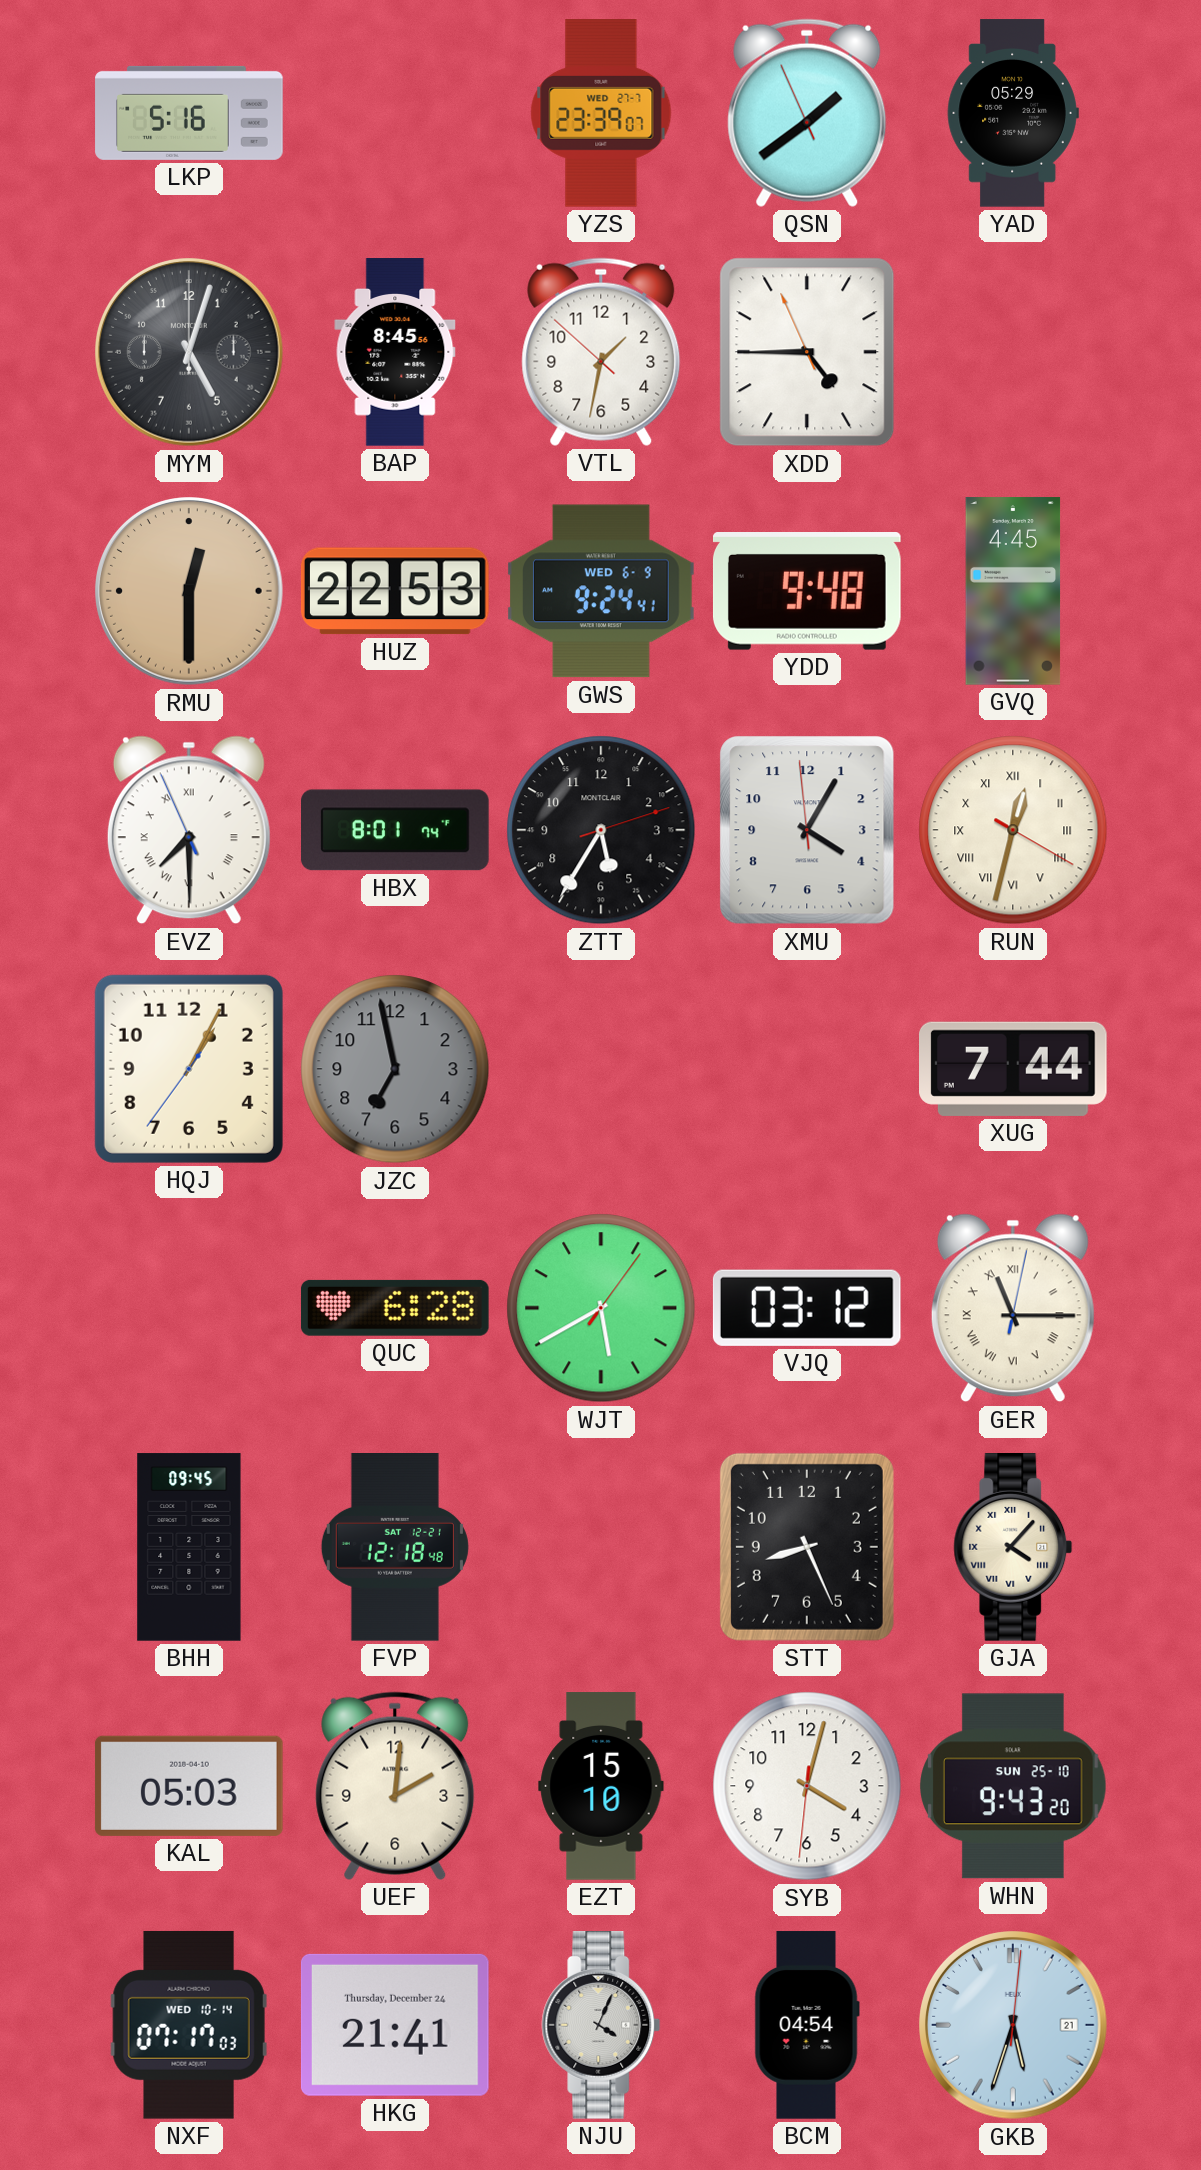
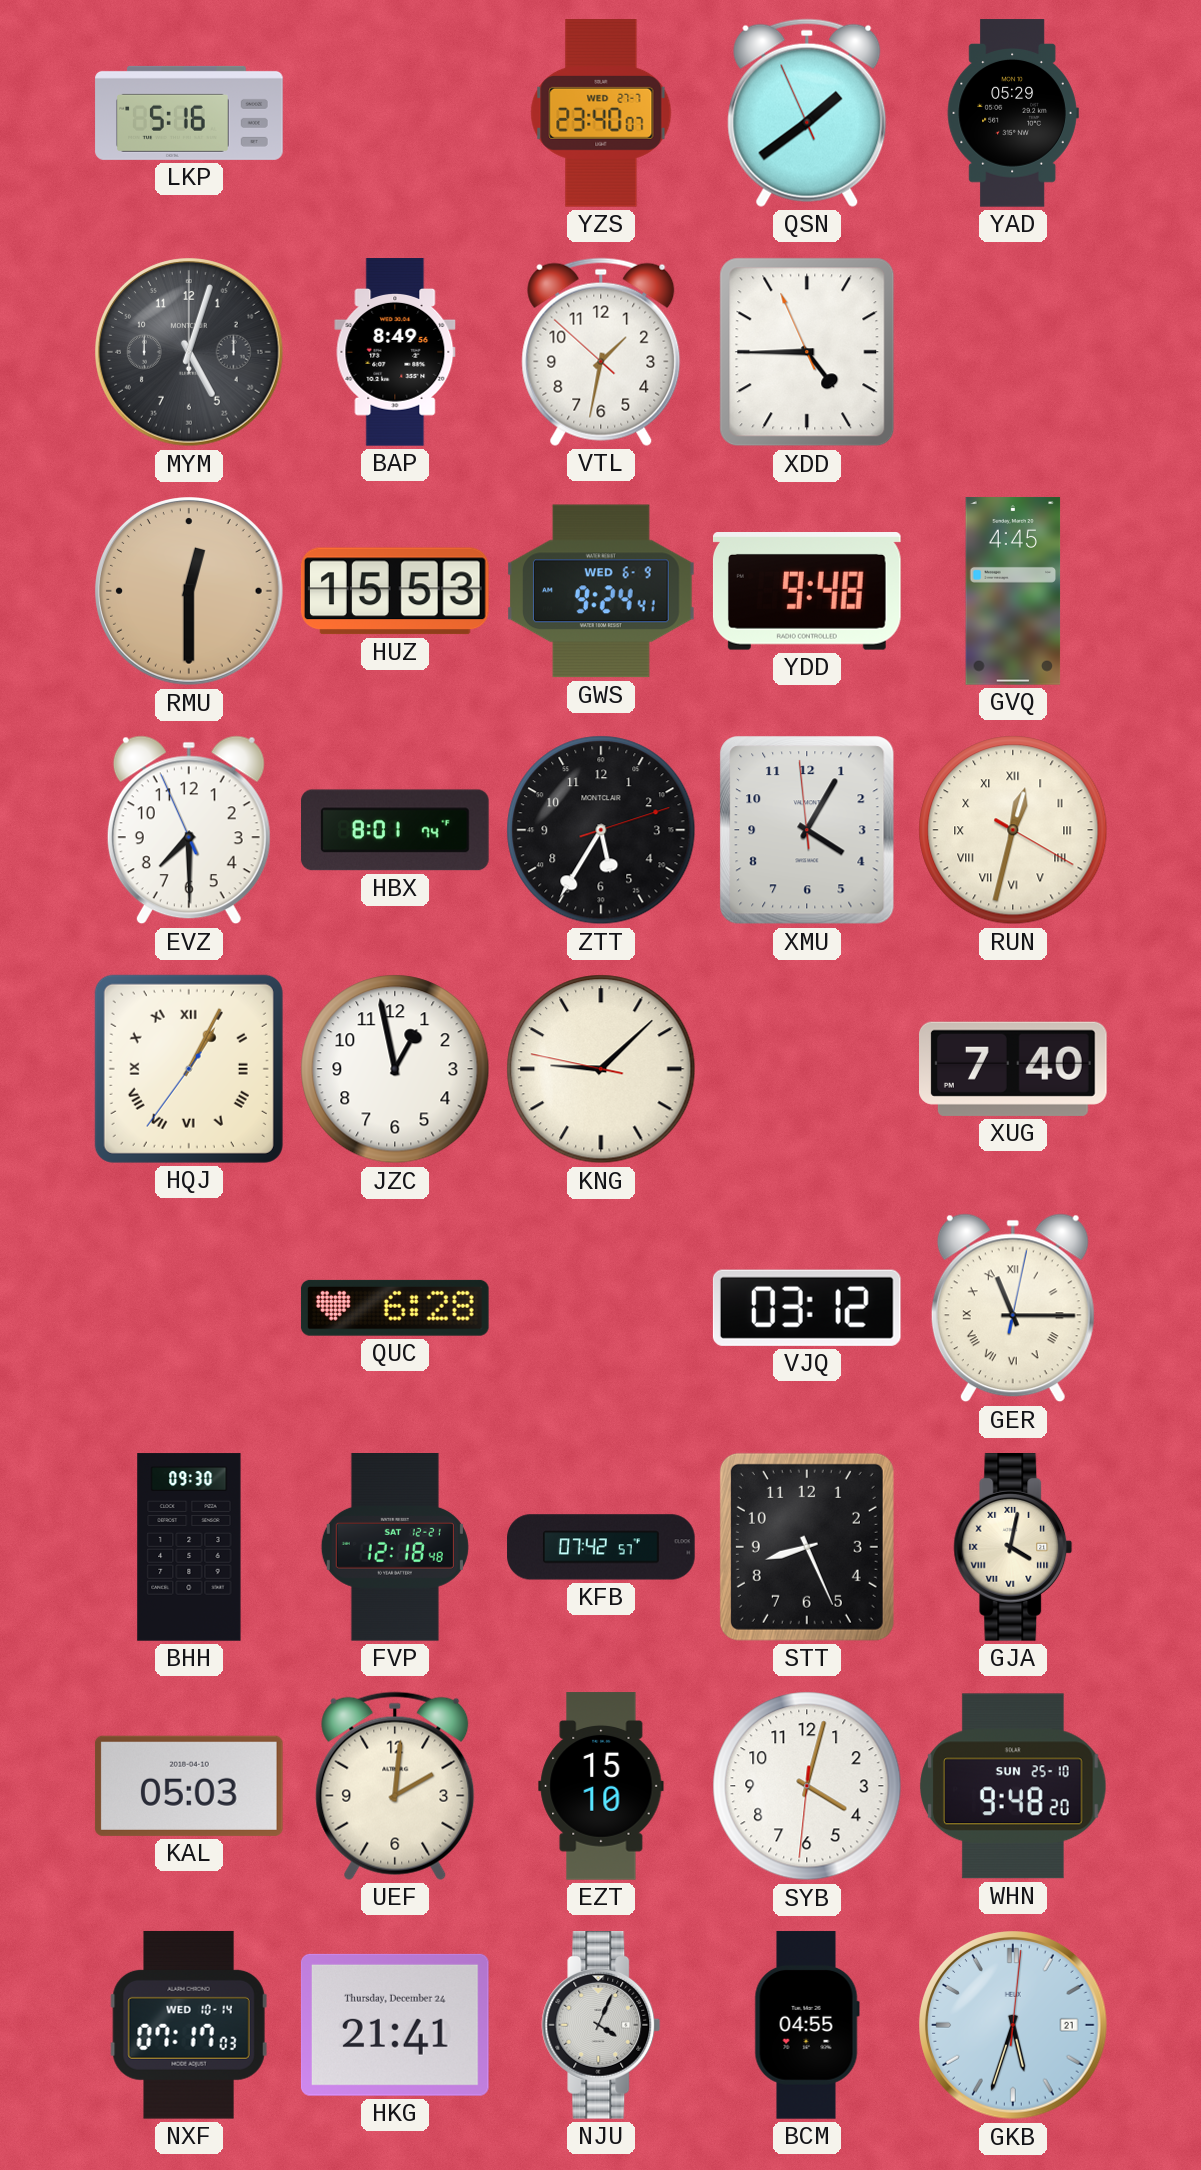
YZS: 23:39 -> 23:40
BAP: 8:45 -> 8:49
HUZ: 22:53 -> 15:53
EVZ numerals: Roman -> Arabic
HQJ numerals: Arabic -> Roman
JZC: 6:58 -> 12:58
JZC dial: grey -> white
KNG: none -> 9:07
XUG: 7:44 -> 7:40
WJT: 5:40 -> none
BHH: 09:45 -> 09:30
KFB: none -> 07:42
GJA: 4:07 -> 4:02
WHN: 9:43 -> 9:48
BCM: 04:54 -> 04:55
